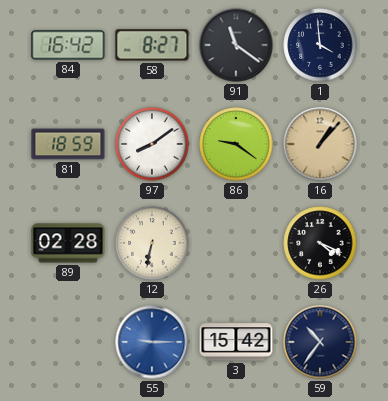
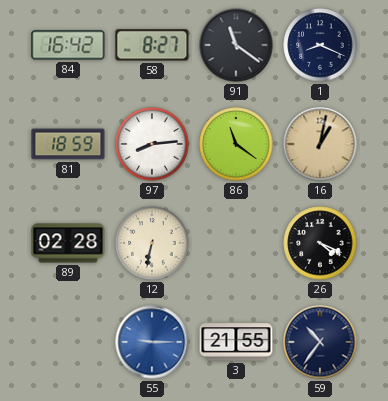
1: 3:59 -> 8:19
97: 8:09 -> 8:14
86: 9:21 -> 11:21
16: 1:07 -> 1:02
3: 15:42 -> 21:55
